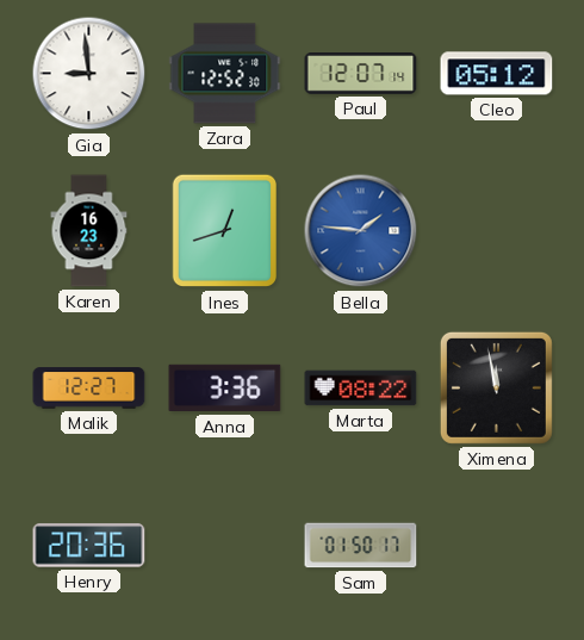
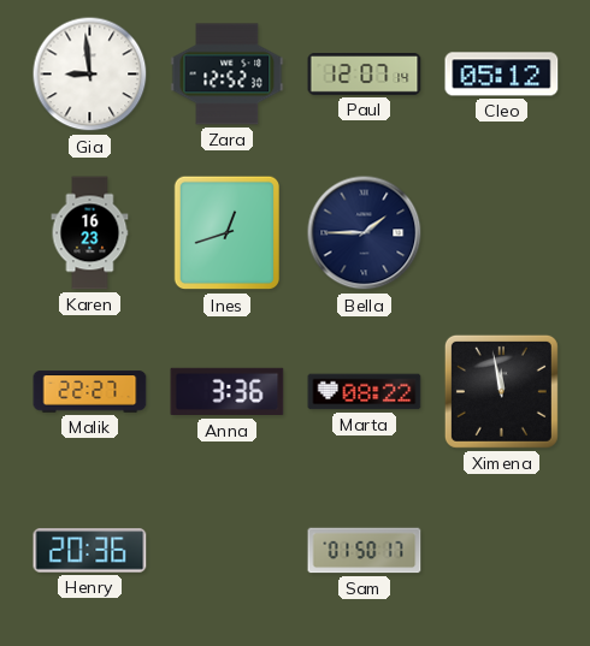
Bella: 1:46 -> 1:45
Bella dial: blue -> navy
Malik: 12:27 -> 22:27
